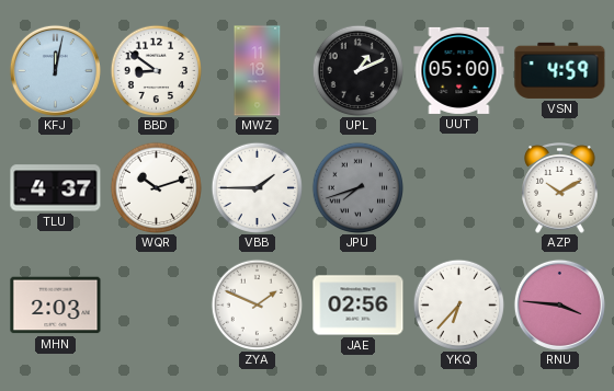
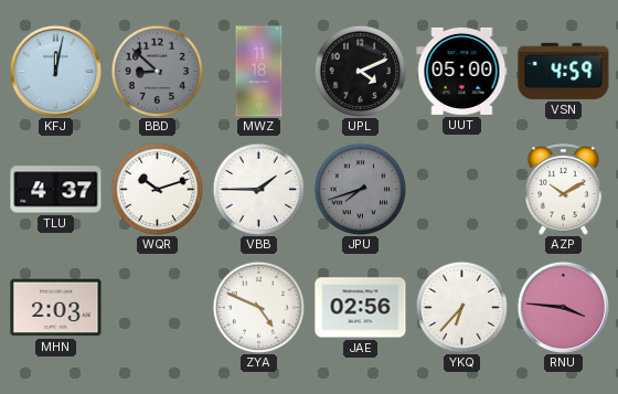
BBD: 8:51 -> 8:52
BBD dial: white -> grey
UPL: 1:11 -> 4:11
ZYA: 1:49 -> 4:49
